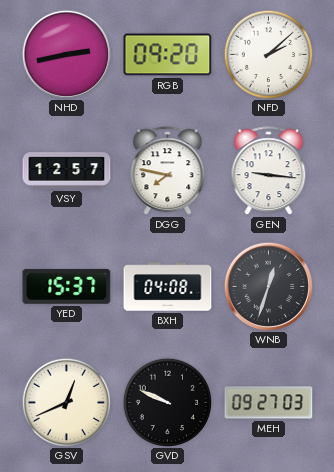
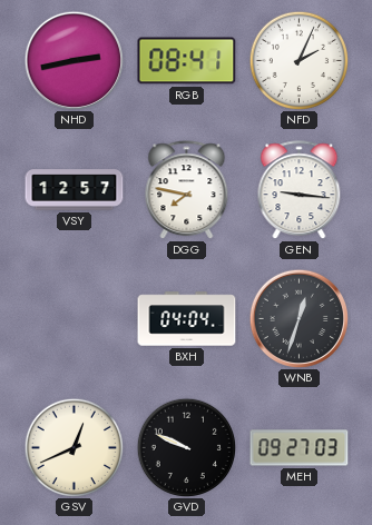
RGB: 09:20 -> 08:41
NFD: 2:08 -> 2:04
YED: 15:37 -> none
BXH: 04:08 -> 04:04
